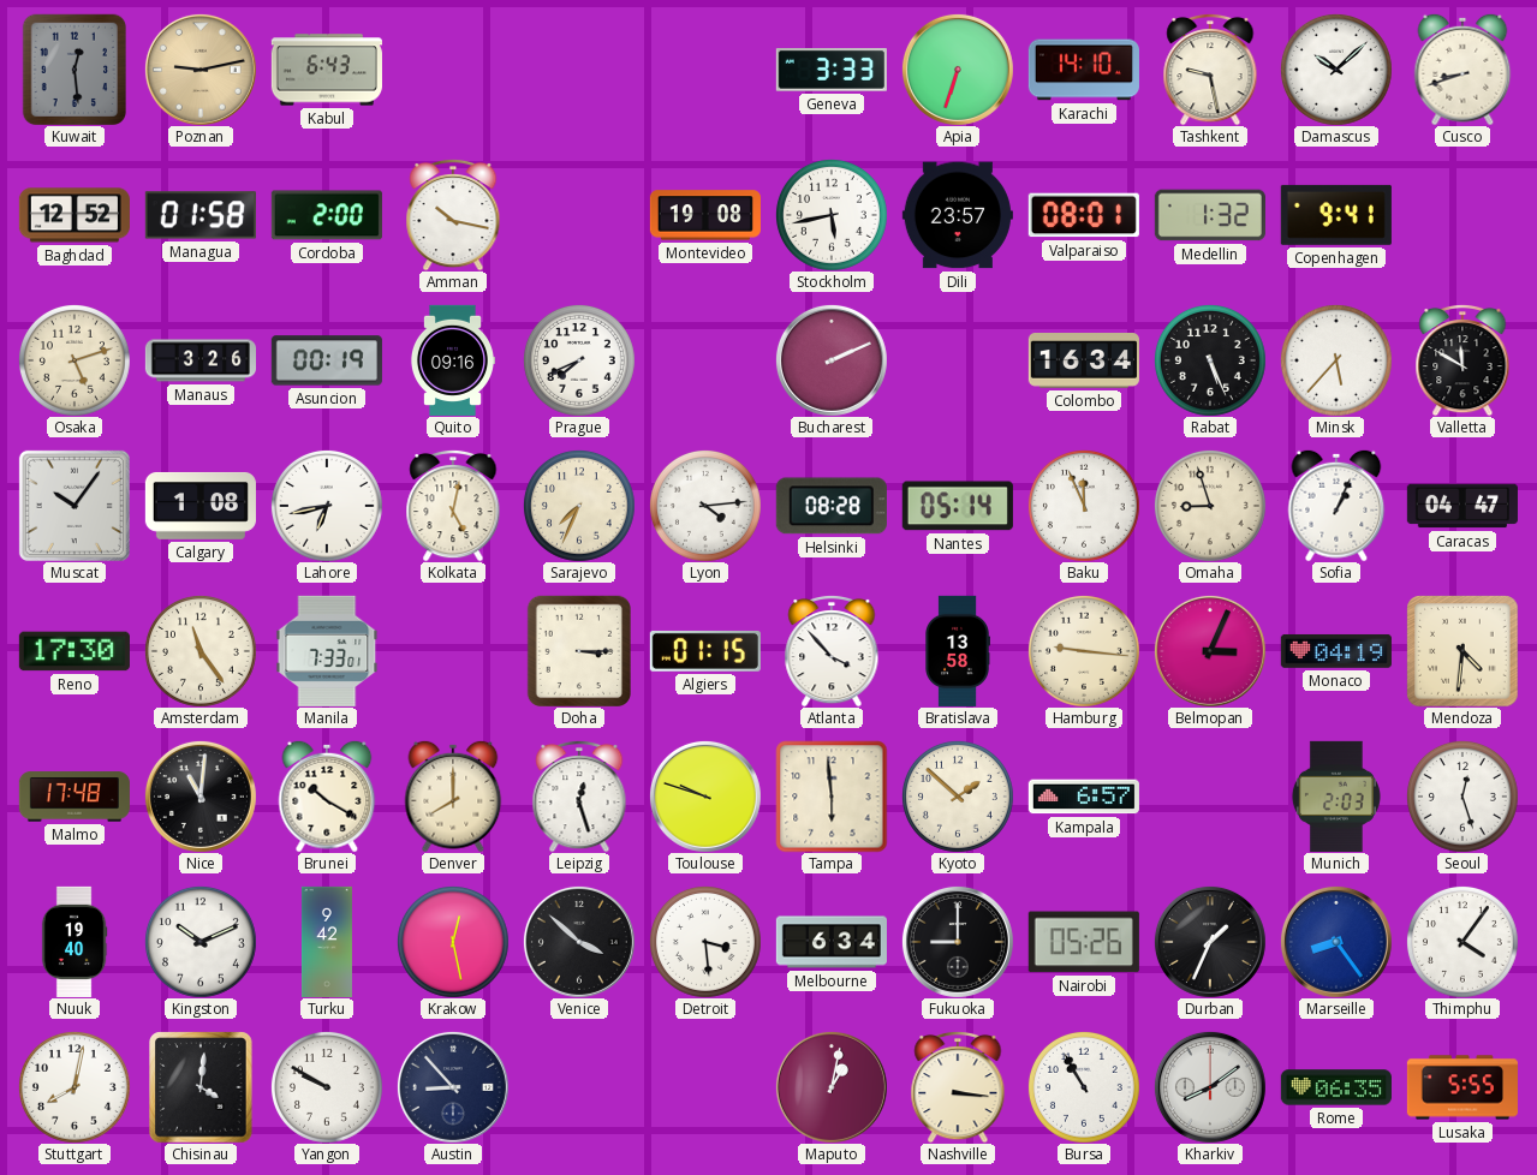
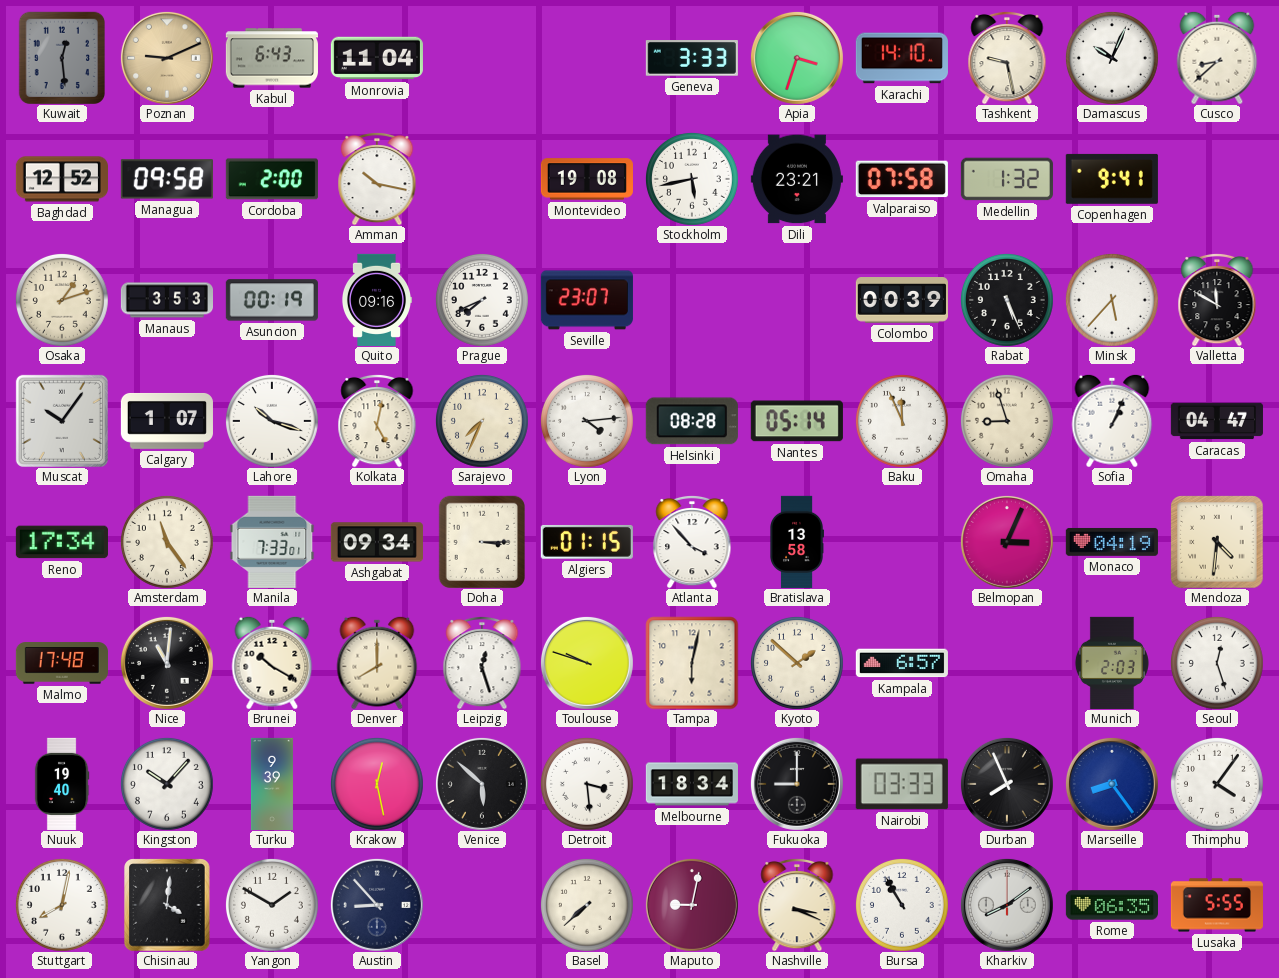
Poznan: 9:13 -> 9:11
Monrovia: none -> 11:04
Apia: 6:33 -> 3:33
Damascus: 10:08 -> 10:04
Cusco: 8:42 -> 8:38
Managua: 01:58 -> 09:58
Dili: 23:57 -> 23:21
Valparaiso: 08:01 -> 07:58
Osaka: 5:12 -> 1:12
Manaus: 3:26 -> 3:53
Seville: none -> 23:07
Bucharest: 2:11 -> none
Colombo: 16:34 -> 00:39
Calgary: 1:08 -> 1:07
Lahore: 6:43 -> 10:18
Reno: 17:30 -> 17:34
Ashgabat: none -> 09:34
Hamburg: 9:16 -> none
Tampa: 5:59 -> 6:02
Kingston: 10:11 -> 10:07
Turku: 9:42 -> 9:39
Venice: 3:52 -> 5:52
Melbourne: 6:34 -> 18:34
Nairobi: 05:26 -> 03:33
Durban: 1:34 -> 7:56
Yangon: 9:50 -> 1:50
Basel: none -> 7:38
Maputo: 1:02 -> 9:02
Nashville: 3:16 -> 3:19
